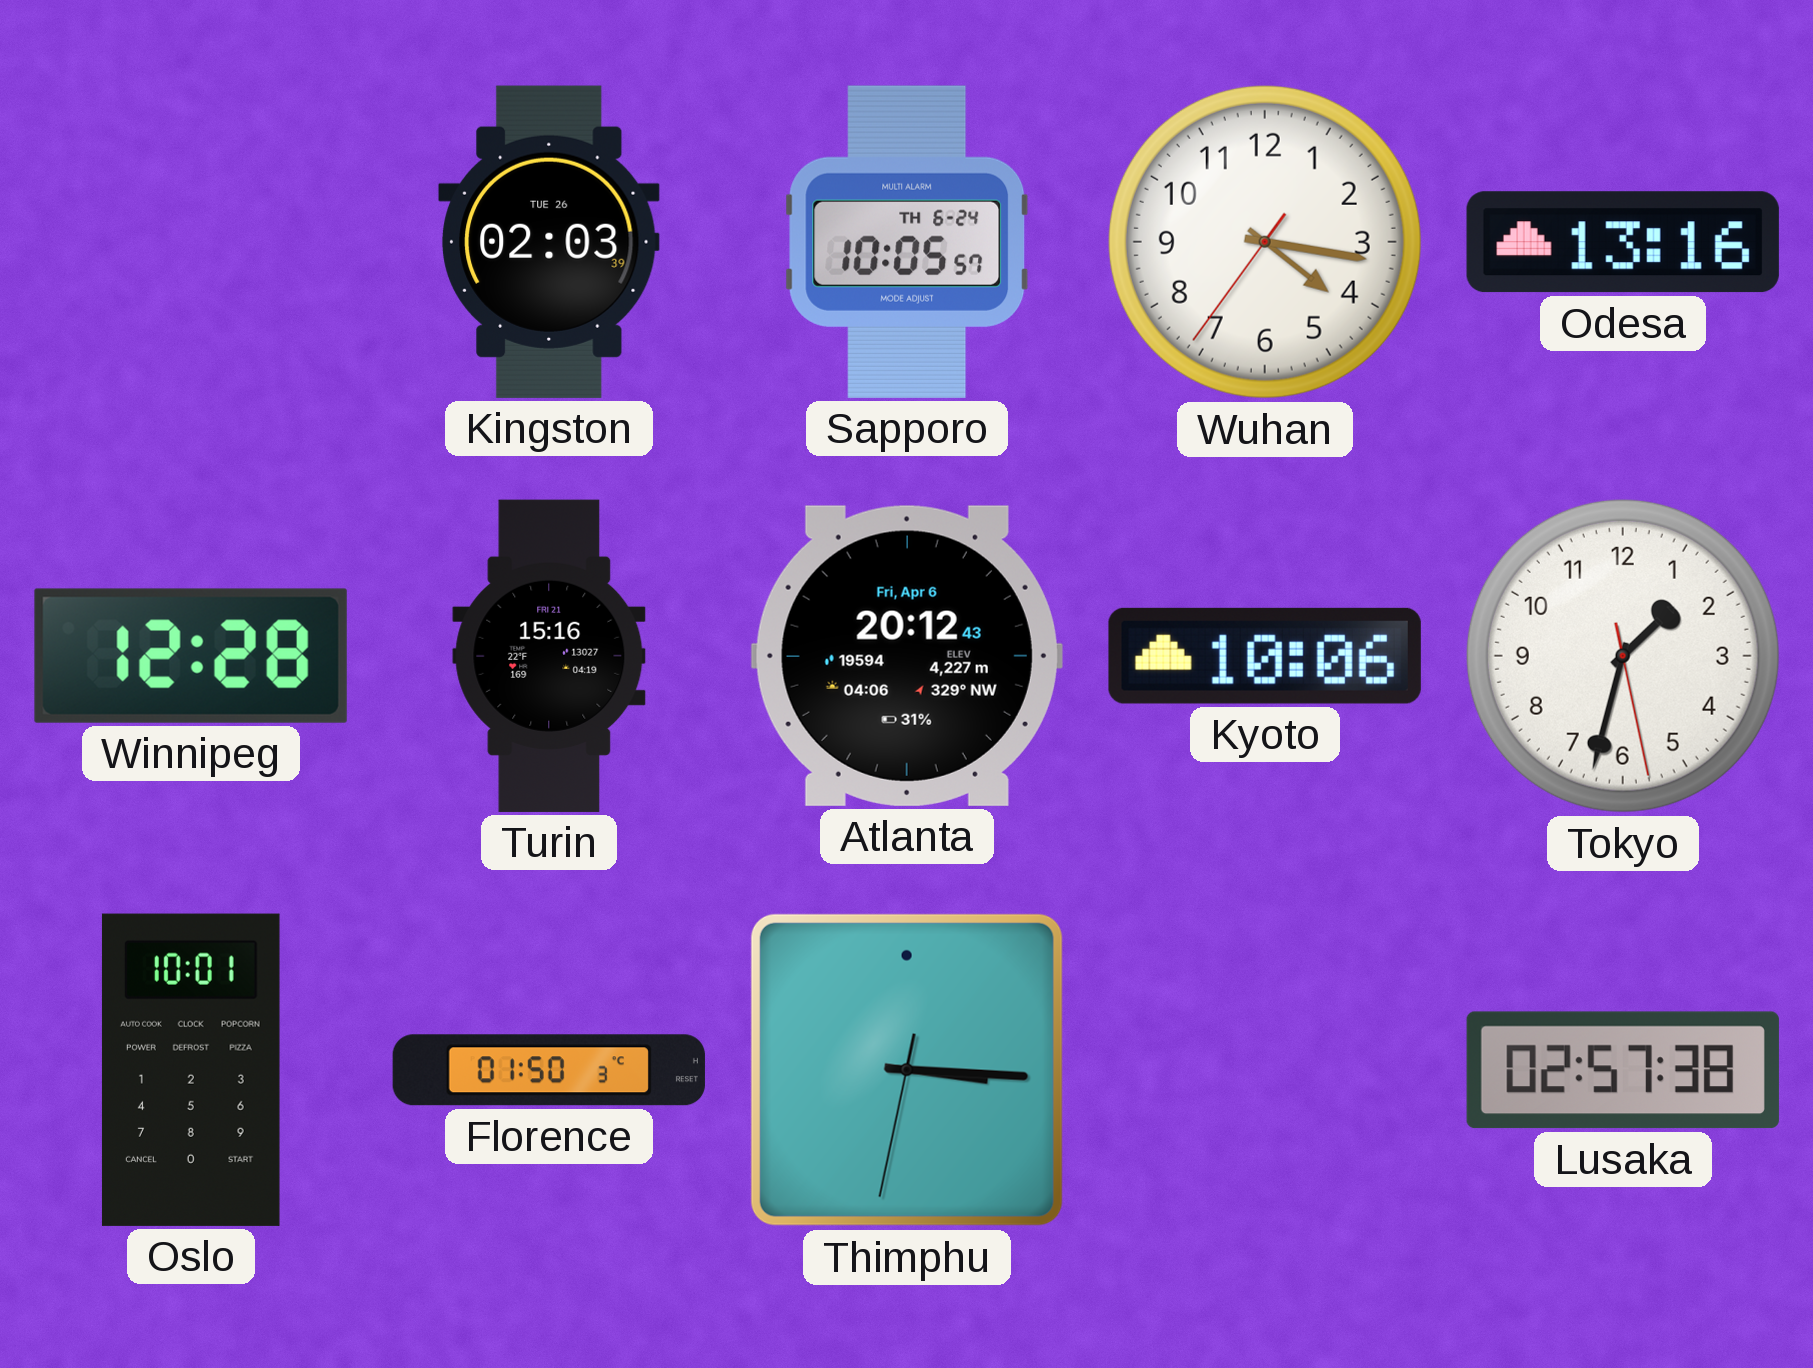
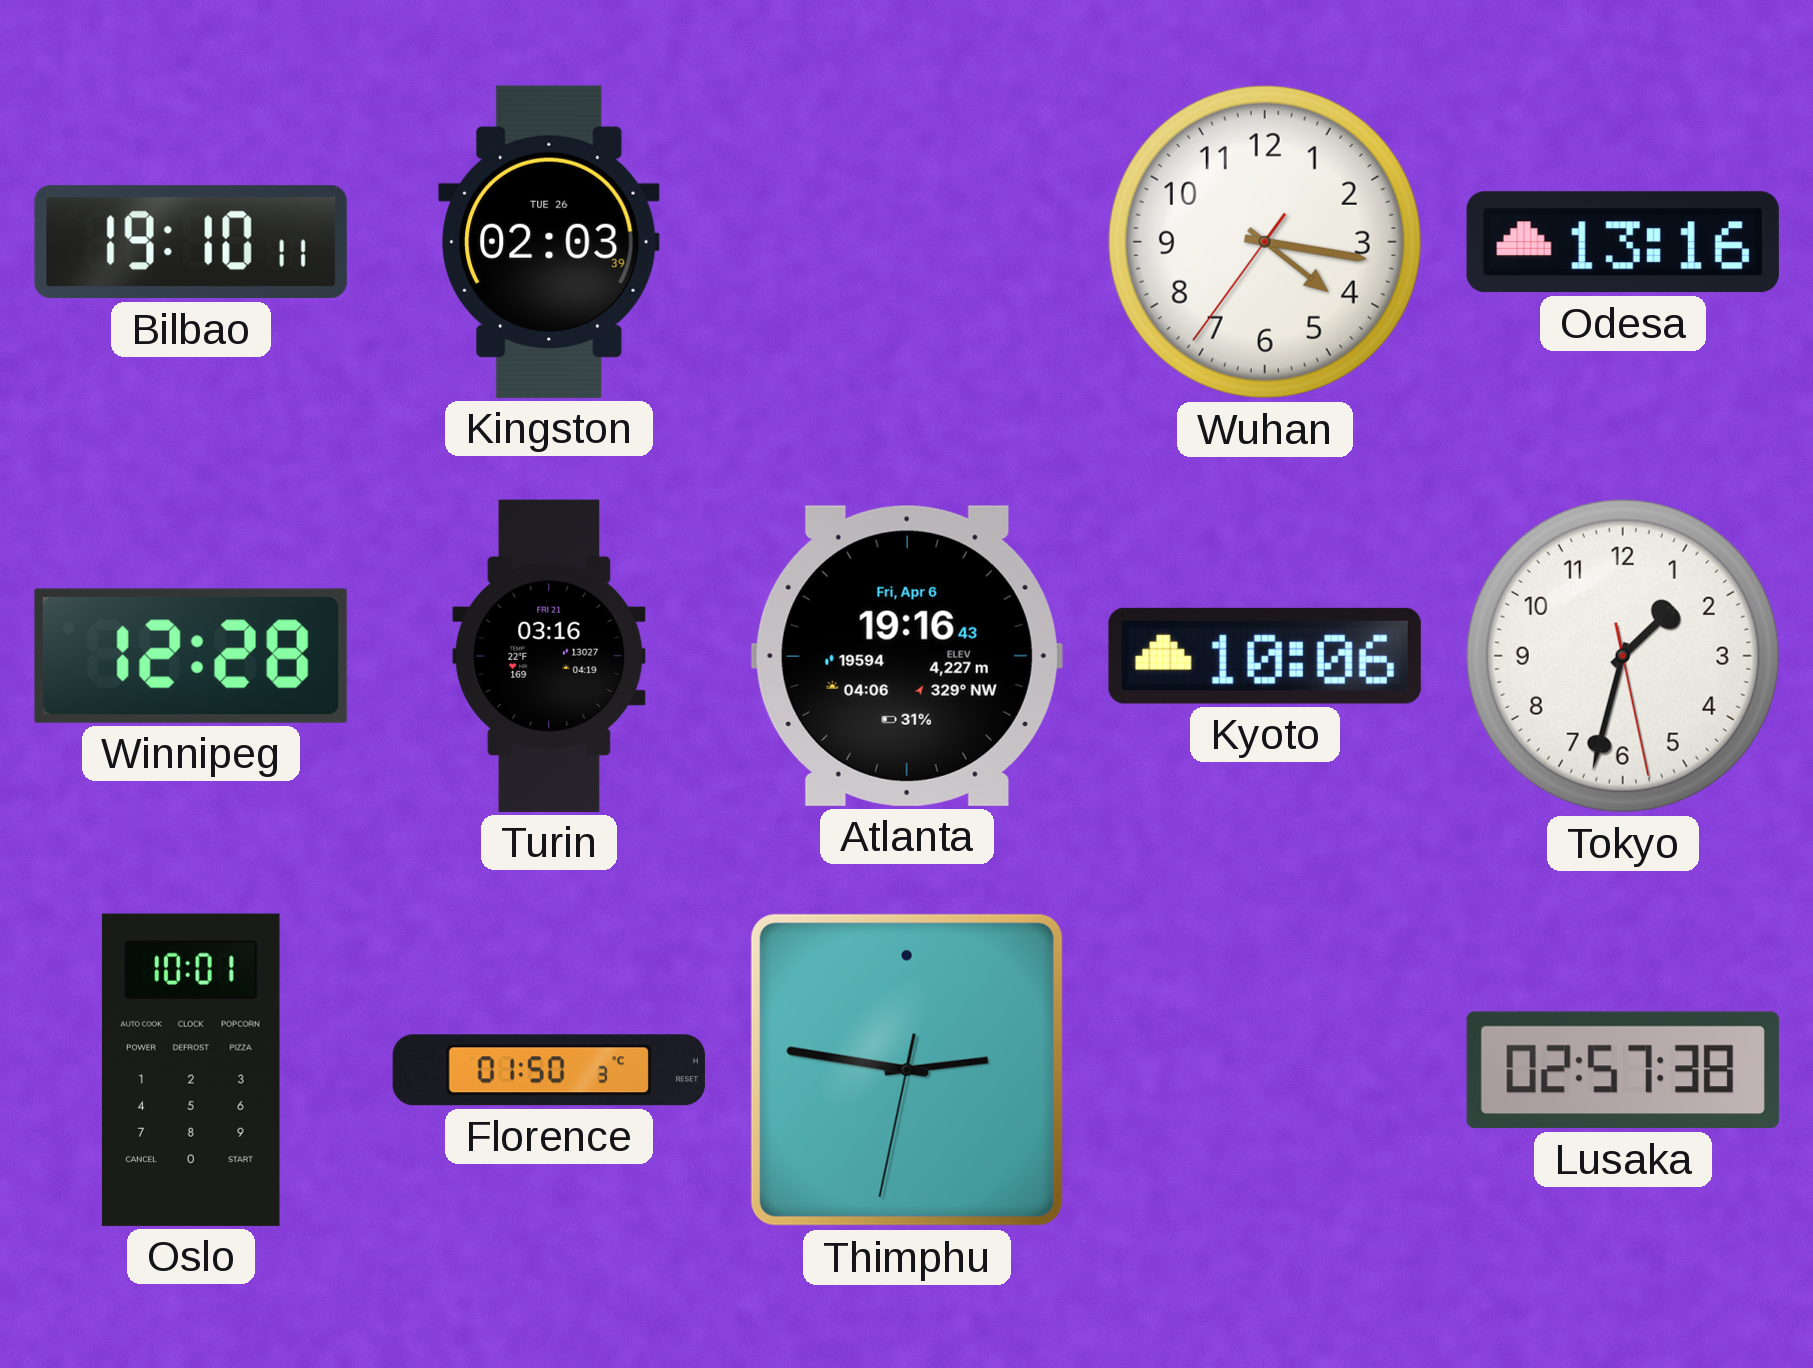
Bilbao: none -> 19:10
Sapporo: 10:05 -> none
Turin: 15:16 -> 03:16
Atlanta: 20:12 -> 19:16
Thimphu: 3:15 -> 2:46
